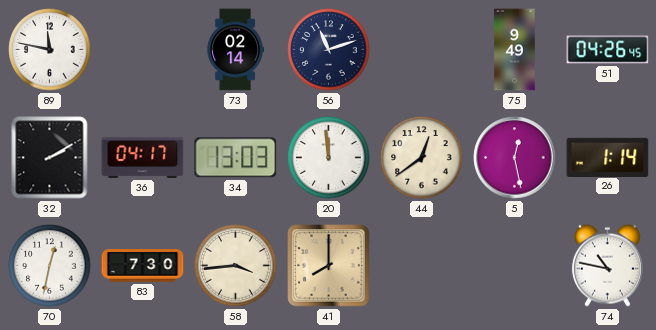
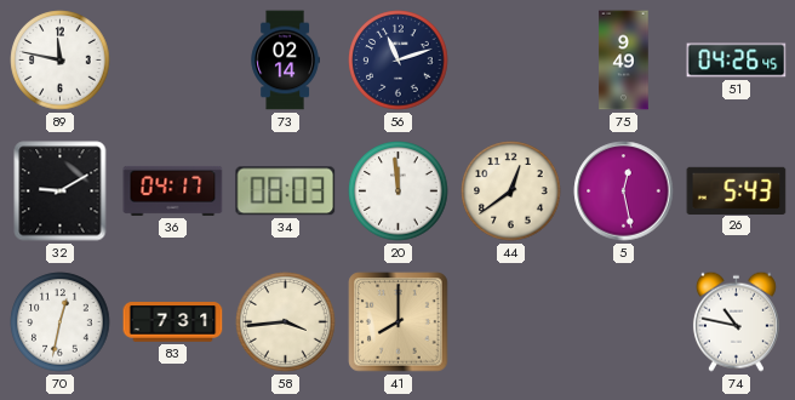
32: 2:10 -> 9:10
34: 13:03 -> 08:03
26: 1:14 -> 5:43
83: 7:30 -> 7:31
